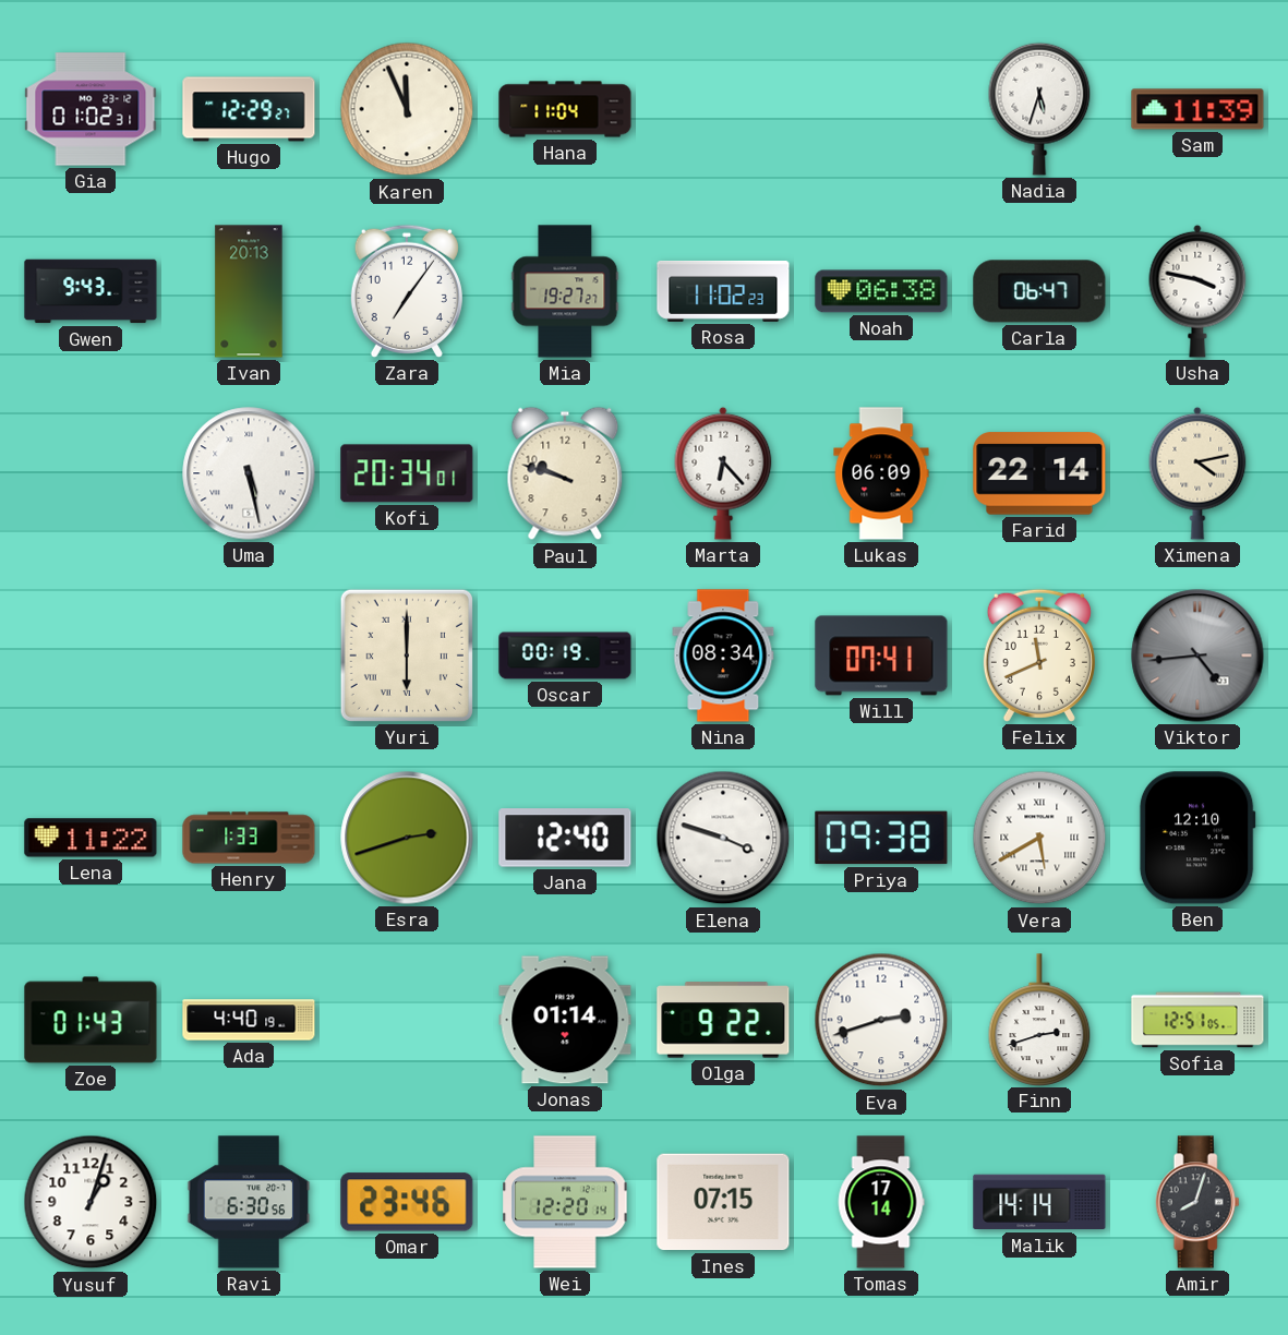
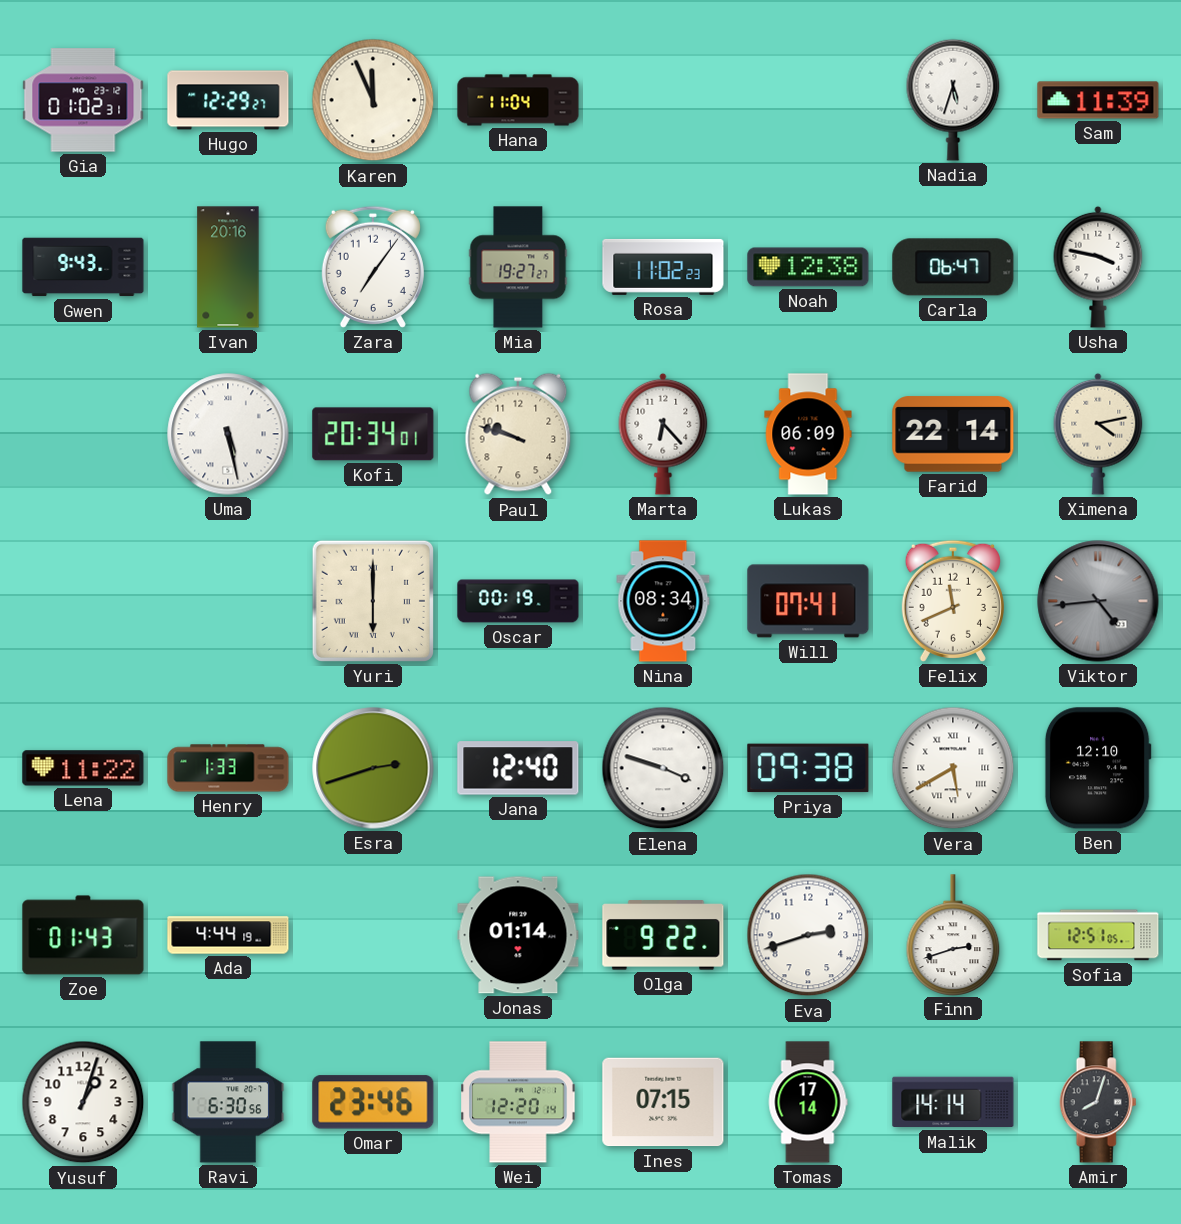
Ivan: 20:13 -> 20:16
Noah: 06:38 -> 12:38
Ada: 4:40 -> 4:44
